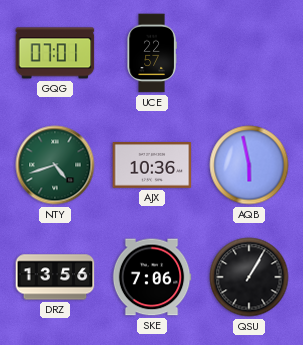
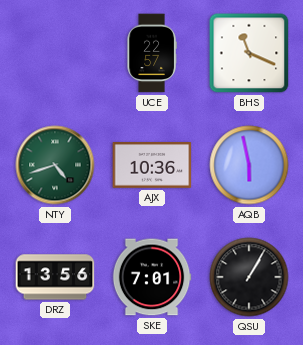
GQG: 07:01 -> none
BHS: none -> 11:19
SKE: 7:06 -> 7:01
